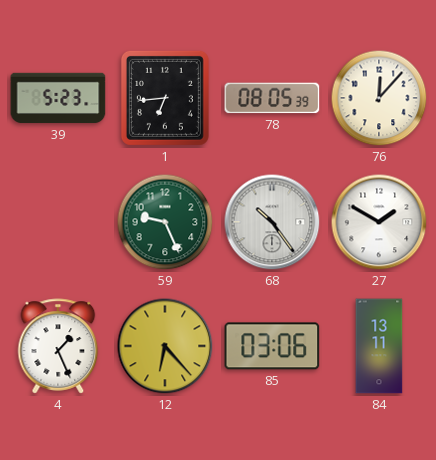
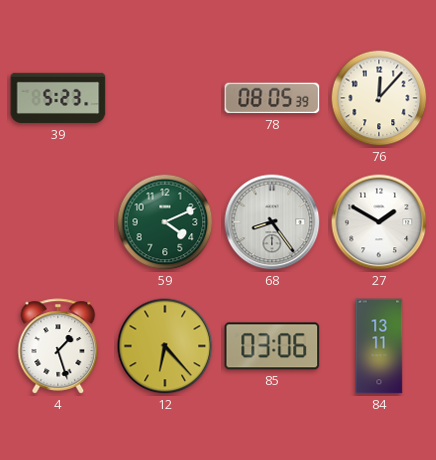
1: 6:44 -> none
59: 9:26 -> 4:11
68: 10:24 -> 8:24
4: 1:26 -> 1:27
